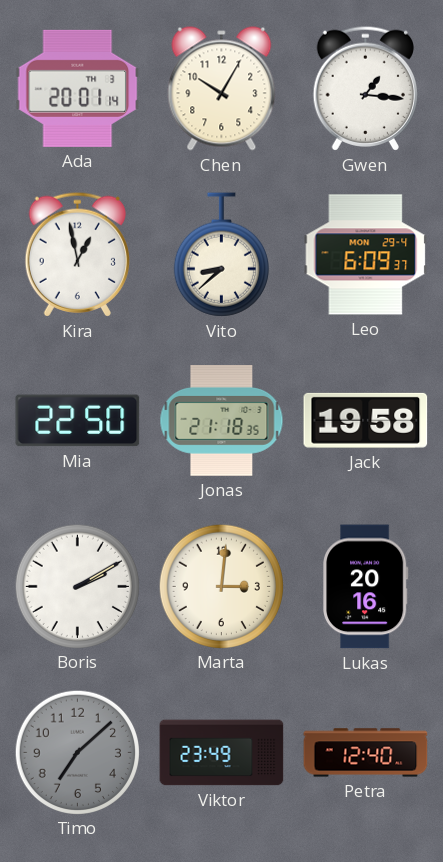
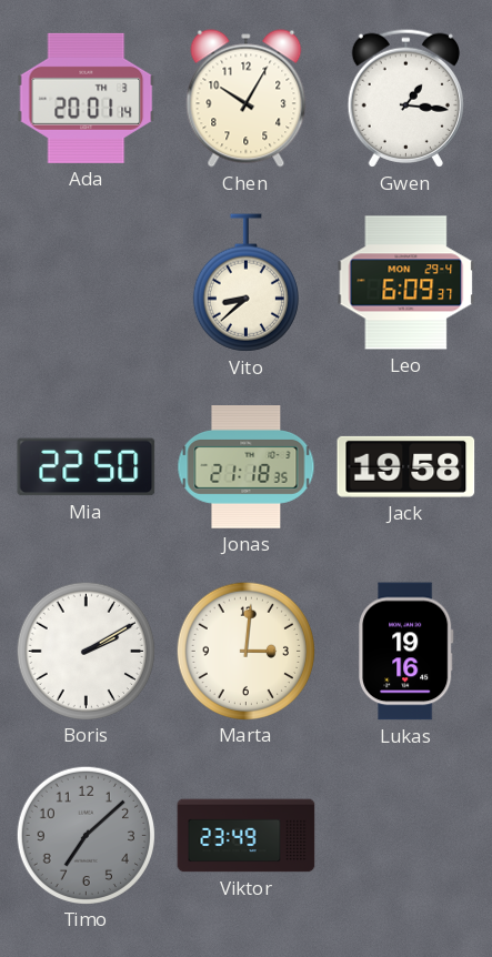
Kira: 12:58 -> none
Lukas: 20:16 -> 19:16
Petra: 12:40 -> none
